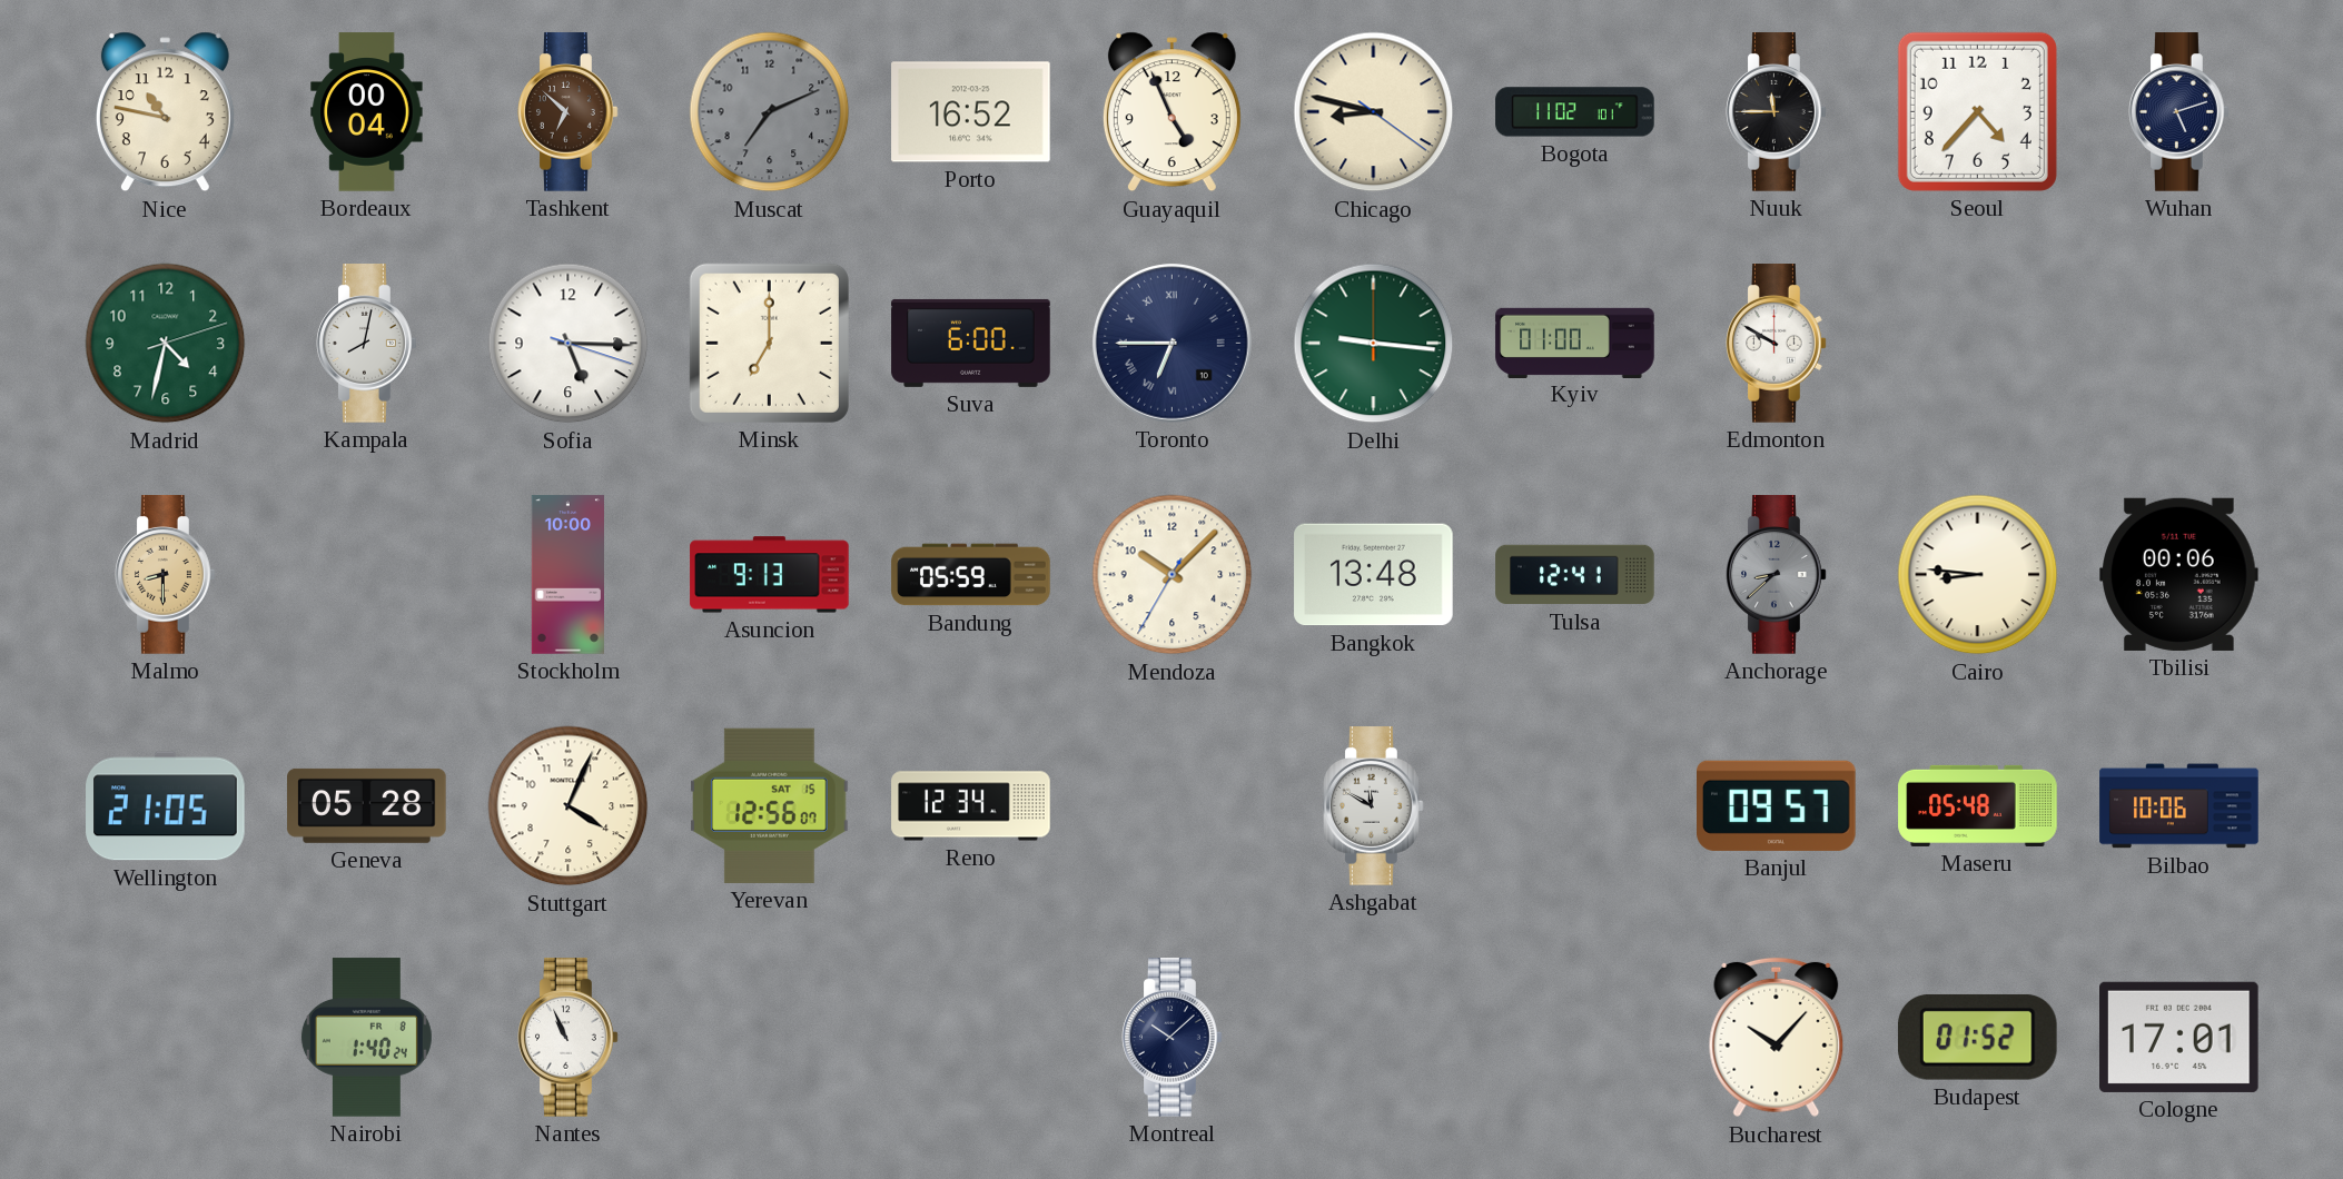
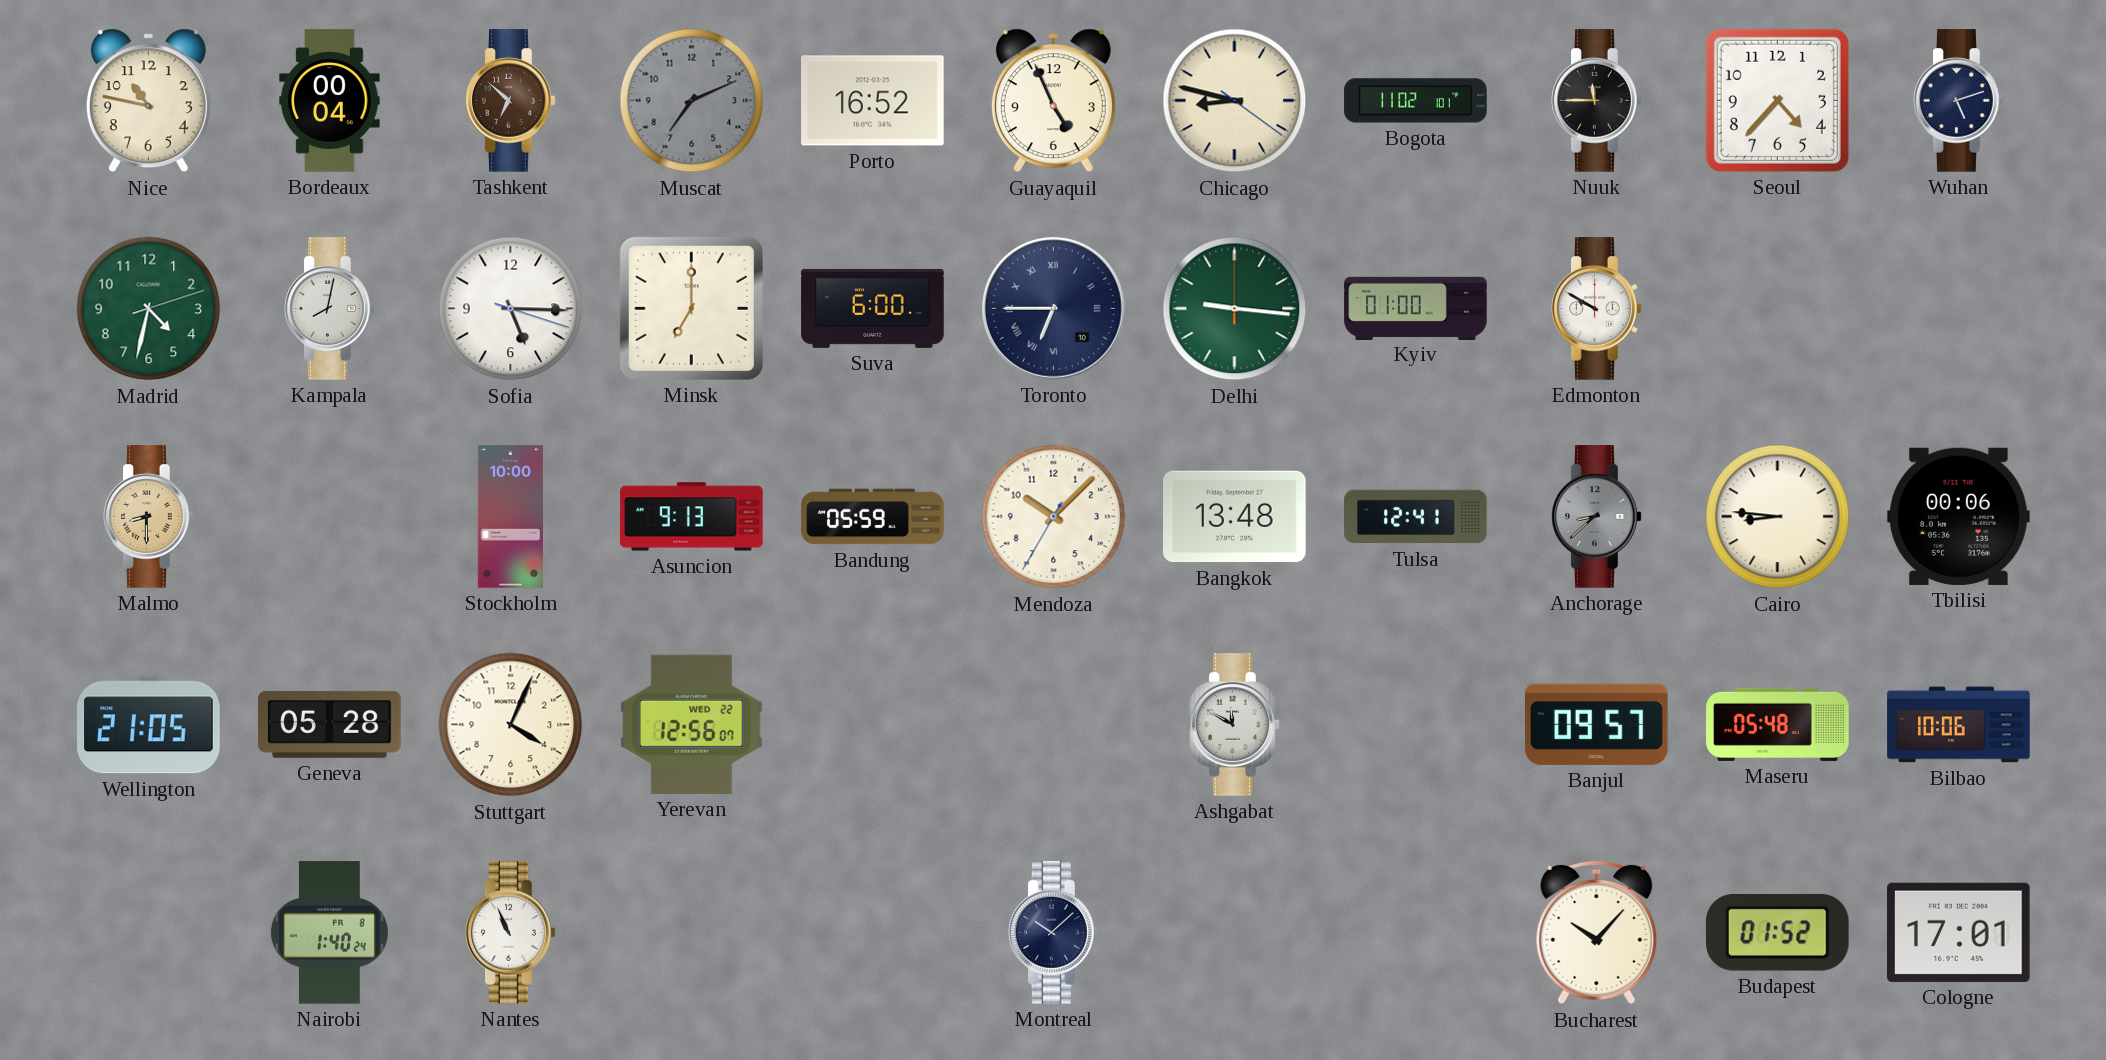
Yerevan date: SAT 15 -> WED 22
Reno: 12:34 -> none
